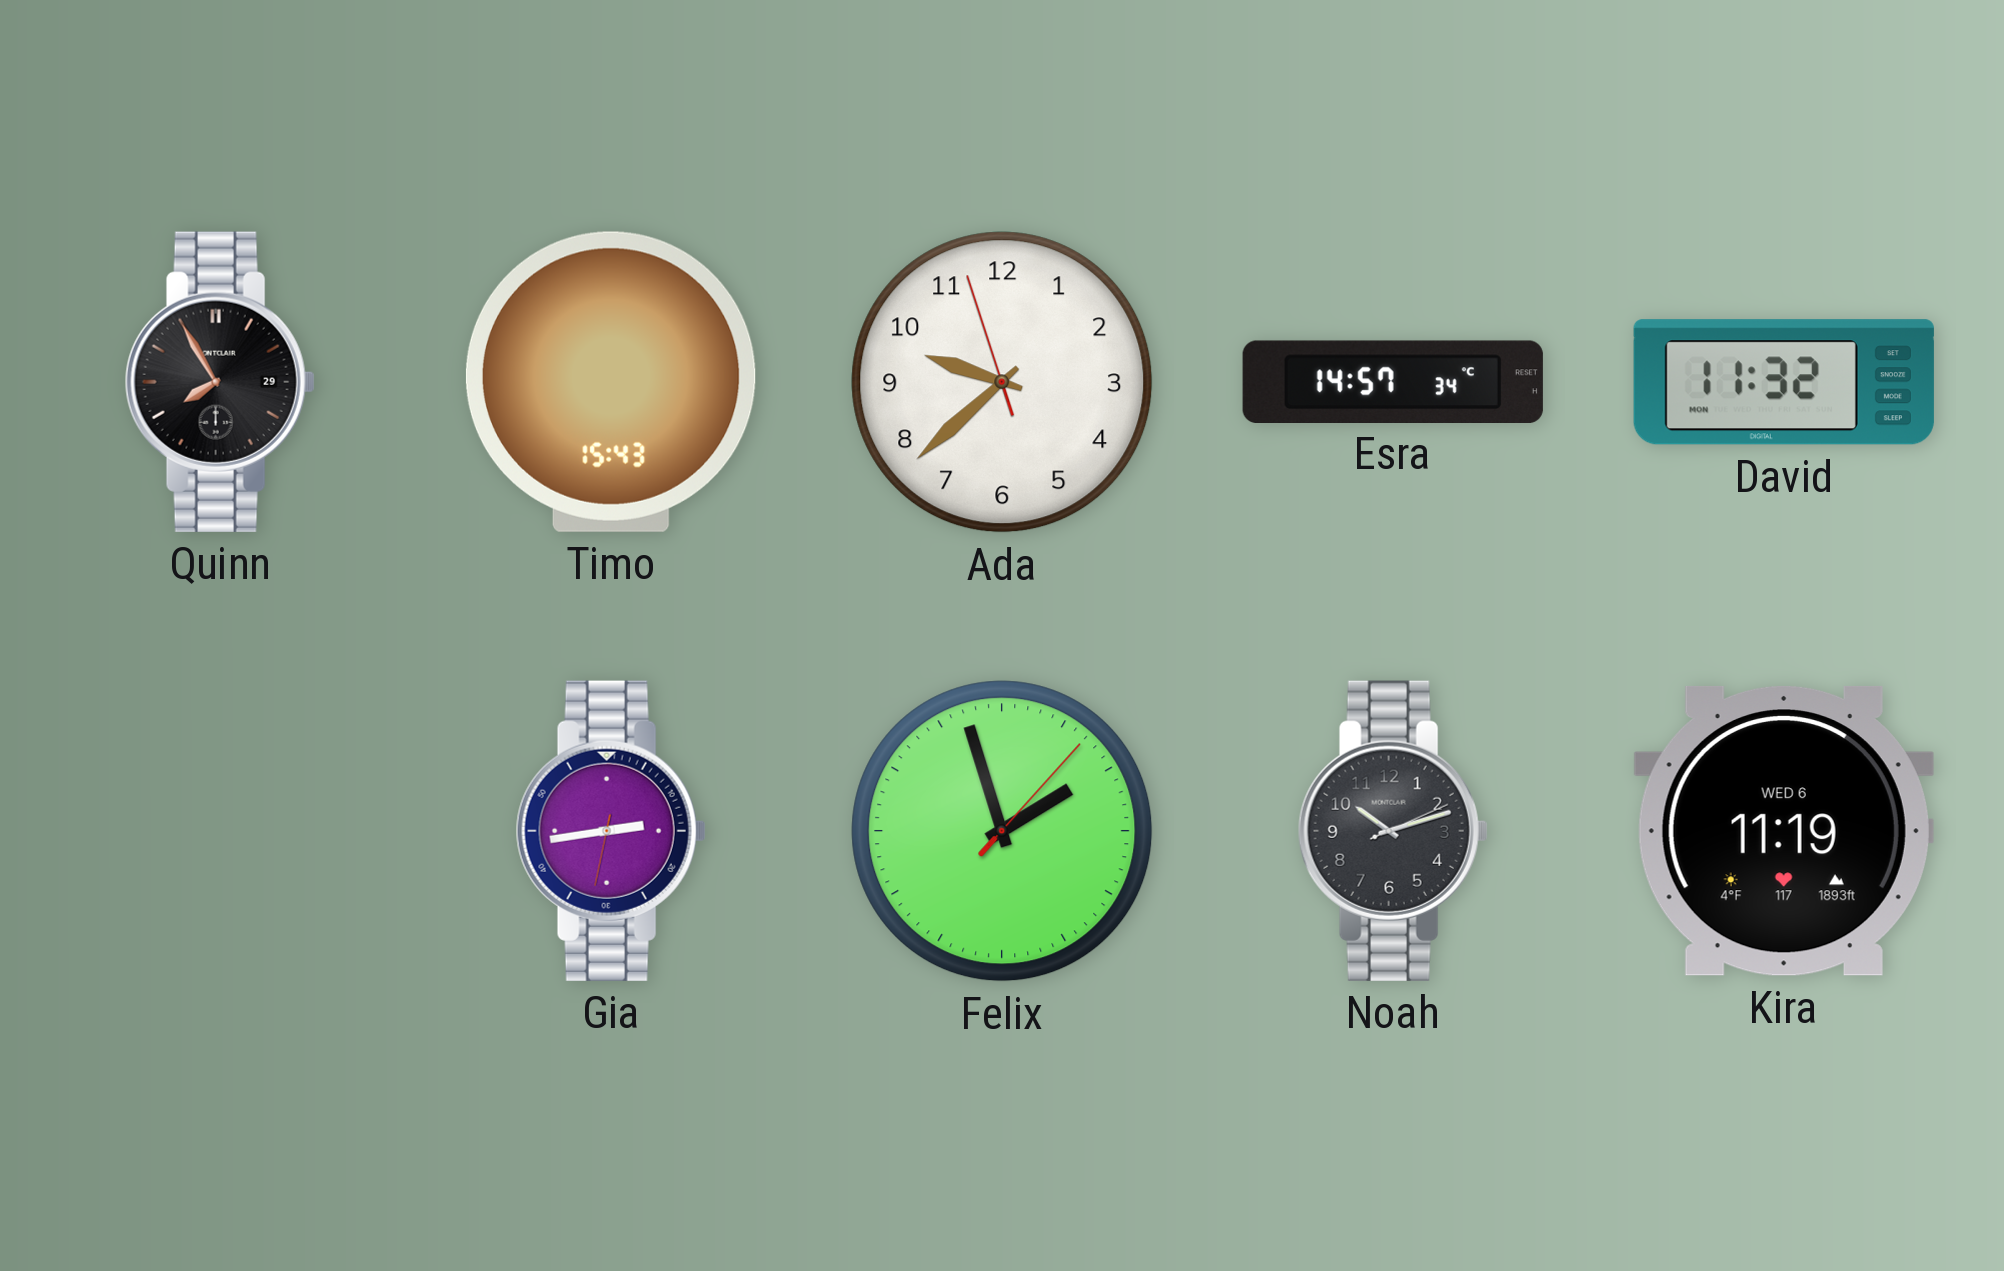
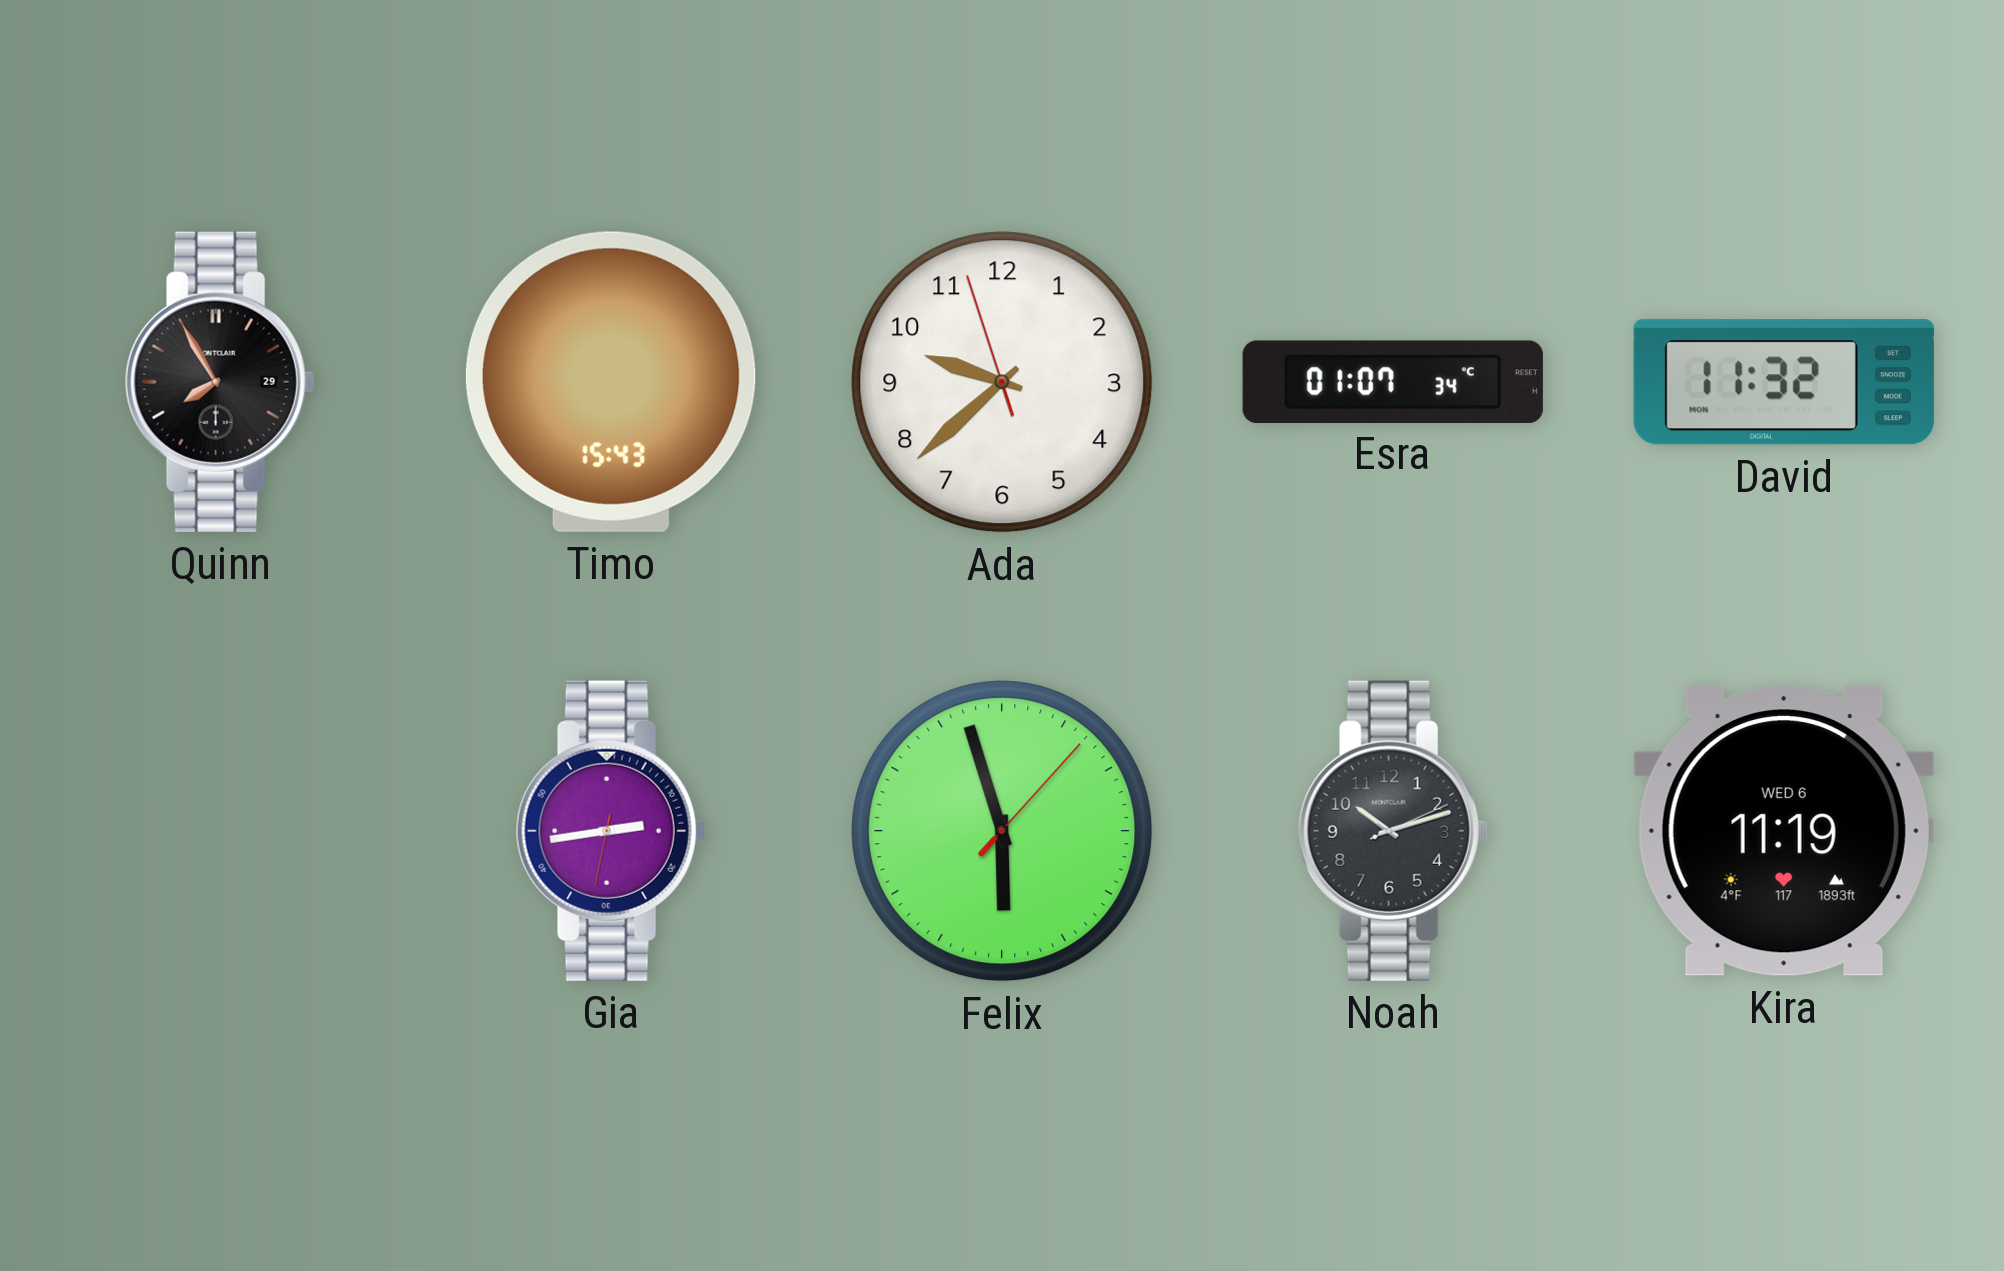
Esra: 14:57 -> 01:07
Felix: 1:57 -> 5:57
